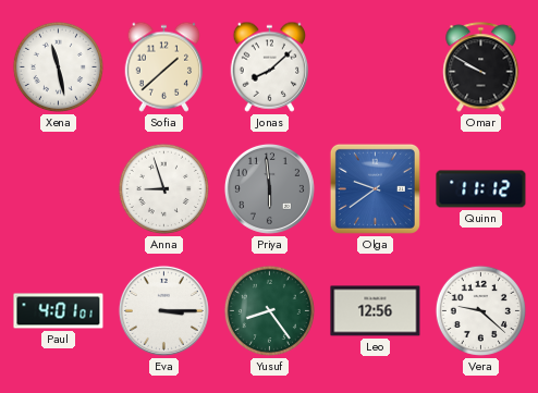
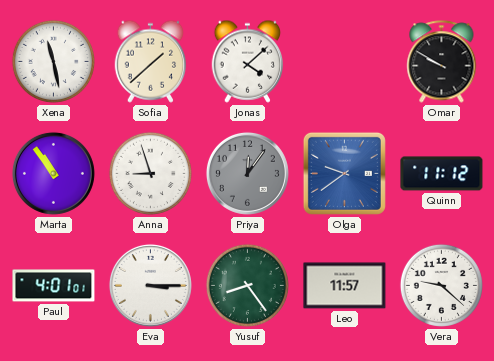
Jonas: 8:08 -> 4:08
Marta: none -> 10:54
Priya: 5:59 -> 12:06
Leo: 12:56 -> 11:57
